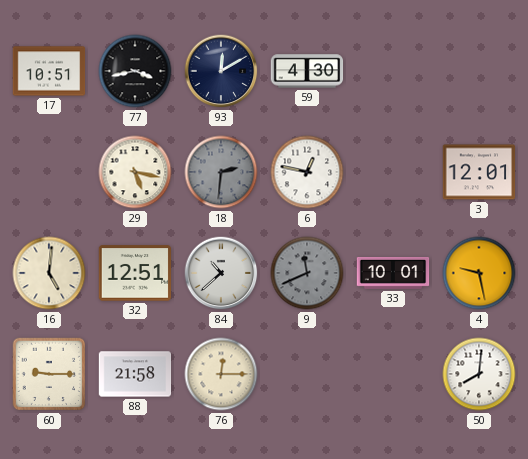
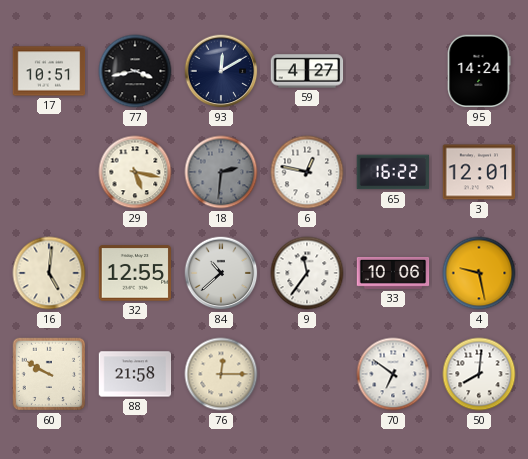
59: 4:30 -> 4:27
95: none -> 14:24
65: none -> 16:22
32: 12:51 -> 12:55
9: 11:41 -> 11:36
9 dial: grey -> white
33: 10:01 -> 10:06
60: 9:15 -> 9:50
70: none -> 6:51
